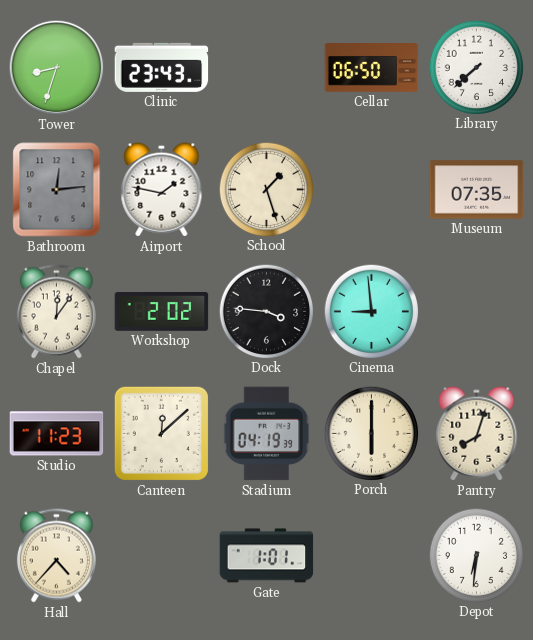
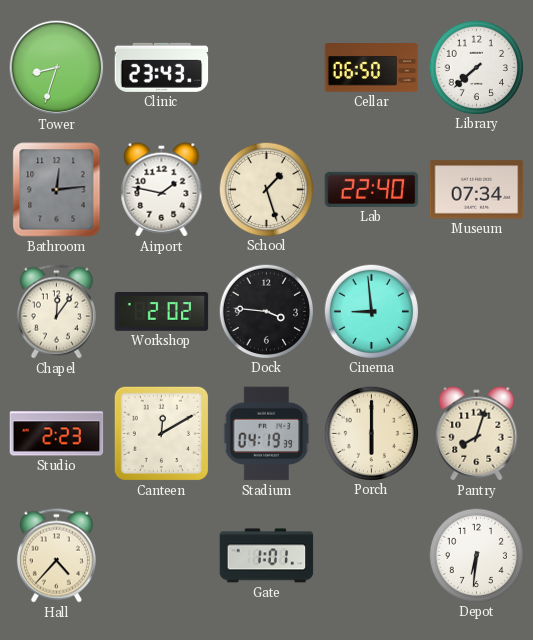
Lab: none -> 22:40
Museum: 07:35 -> 07:34
Studio: 11:23 -> 2:23
Canteen: 12:08 -> 12:10
